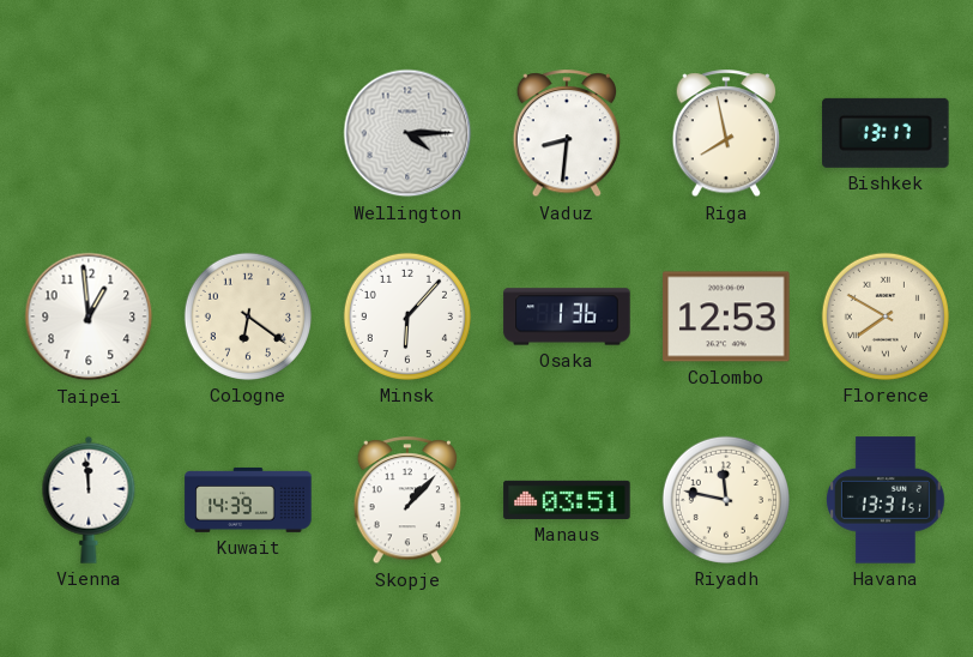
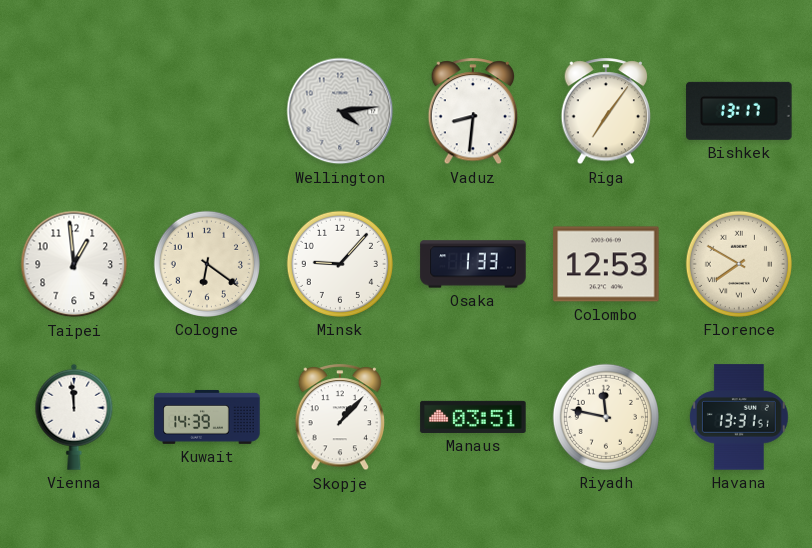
Wellington: 4:15 -> 4:14
Riga: 7:58 -> 7:06
Minsk: 6:07 -> 9:07
Osaka: 1:36 -> 1:33
